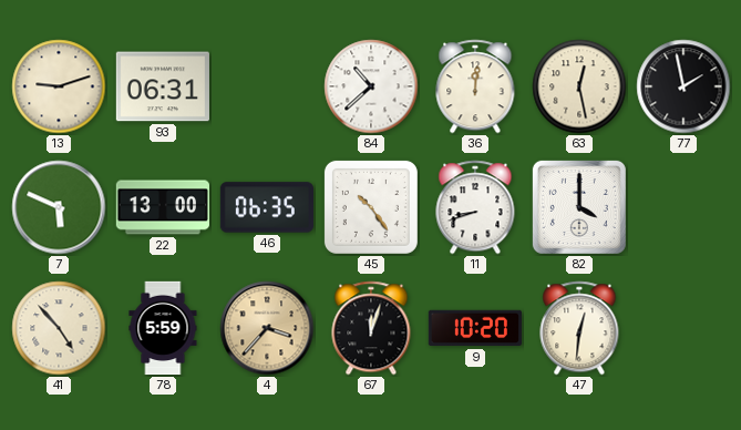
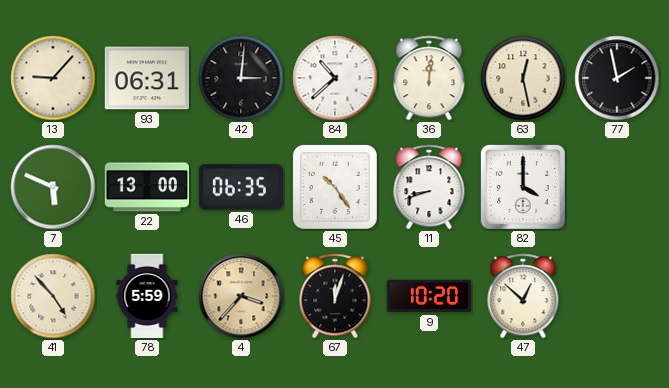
13: 9:12 -> 9:07
42: none -> 3:01
47: 12:31 -> 12:52
